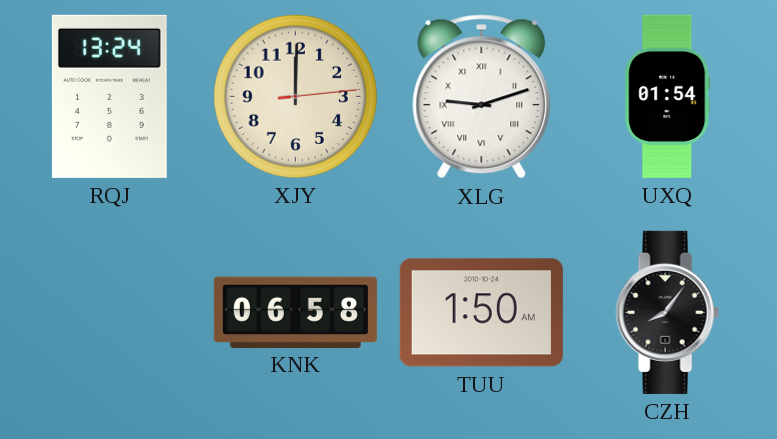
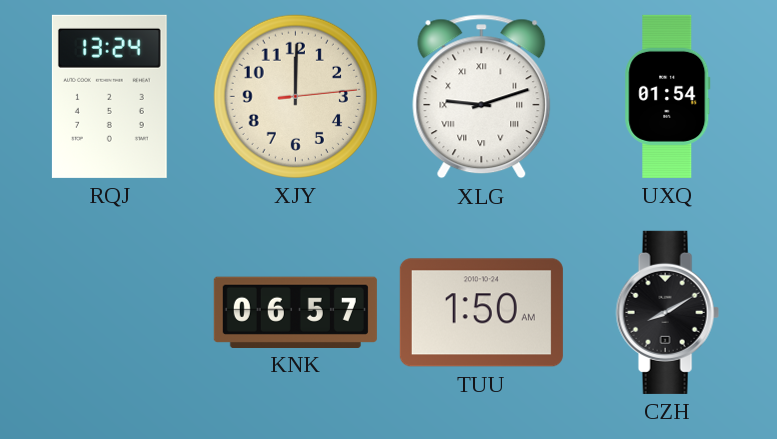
KNK: 06:58 -> 06:57
CZH: 8:06 -> 8:10
